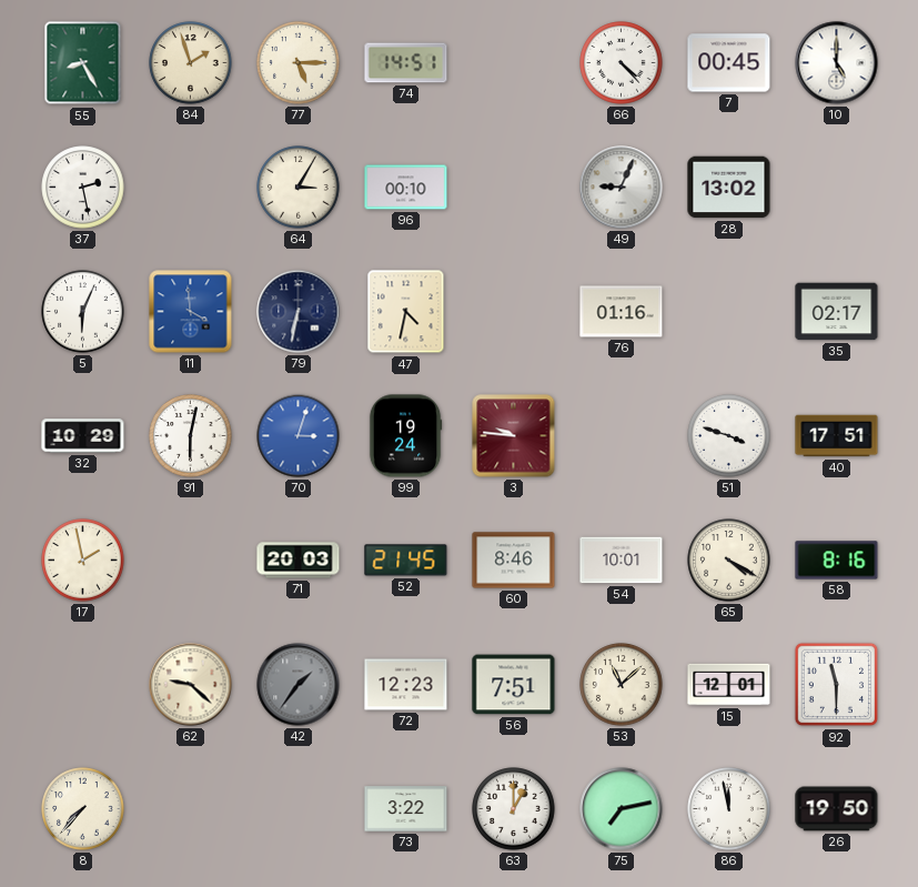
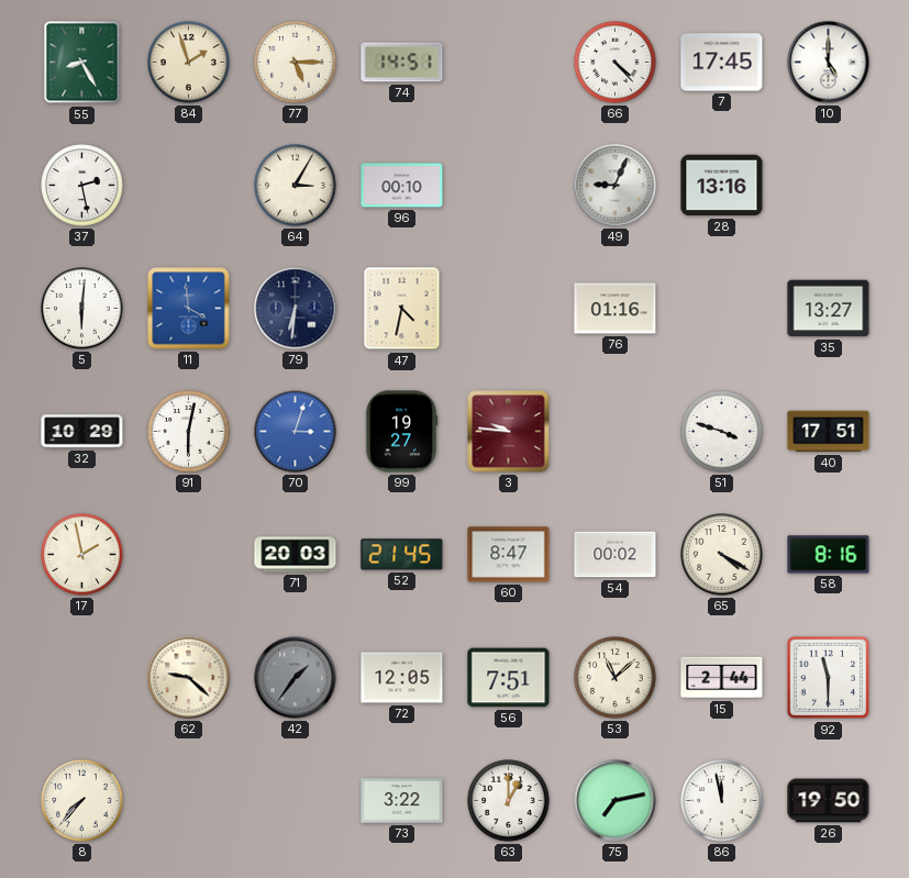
7: 00:45 -> 17:45
28: 13:02 -> 13:16
5: 6:04 -> 6:01
79: 6:32 -> 6:31
35: 02:17 -> 13:27
99: 19:24 -> 19:27
60: 8:46 -> 8:47
54: 10:01 -> 00:02
72: 12:23 -> 12:05
15: 12:01 -> 2:44
